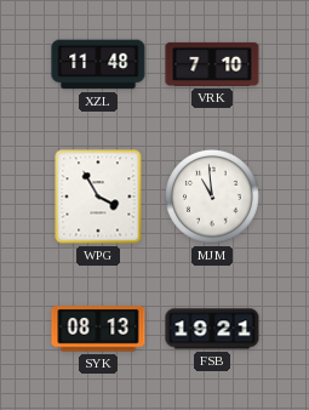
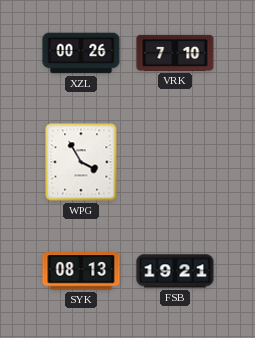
XZL: 11:48 -> 00:26
MJM: 10:59 -> none
